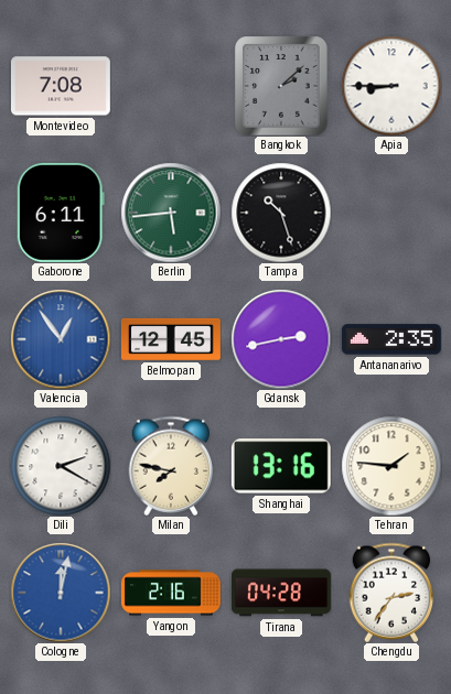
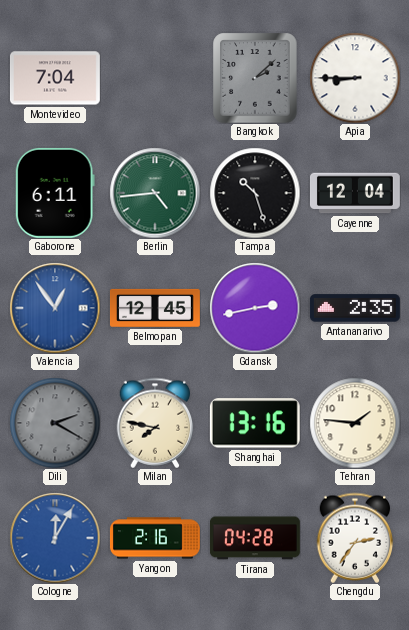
Montevideo: 7:08 -> 7:04
Berlin: 5:44 -> 4:44
Cayenne: none -> 12:04
Dili dial: white -> grey
Cologne: 12:02 -> 12:05
